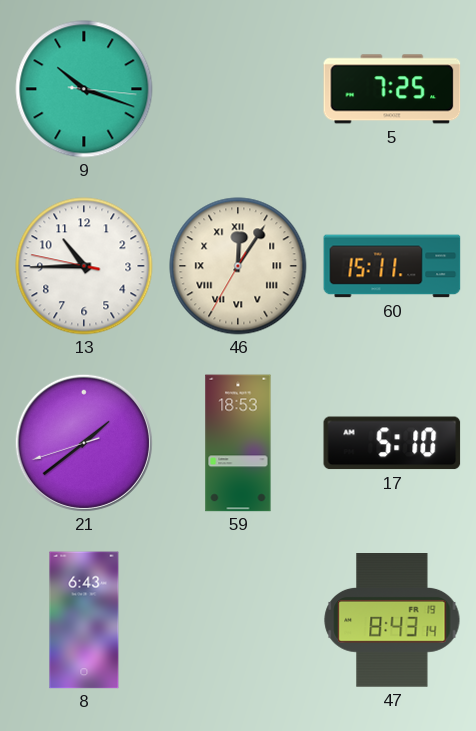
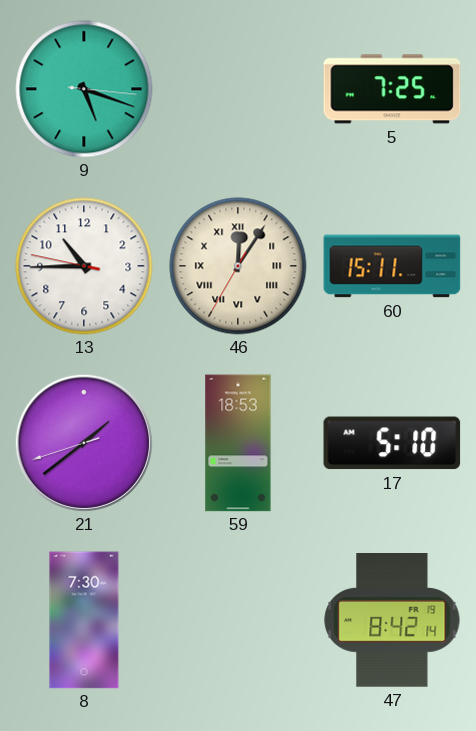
9: 10:18 -> 5:18
8: 6:43 -> 7:30
47: 8:43 -> 8:42
